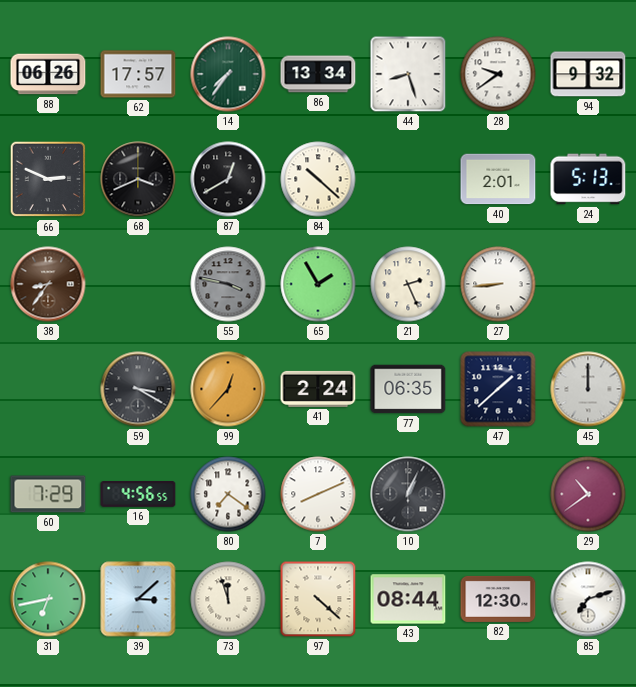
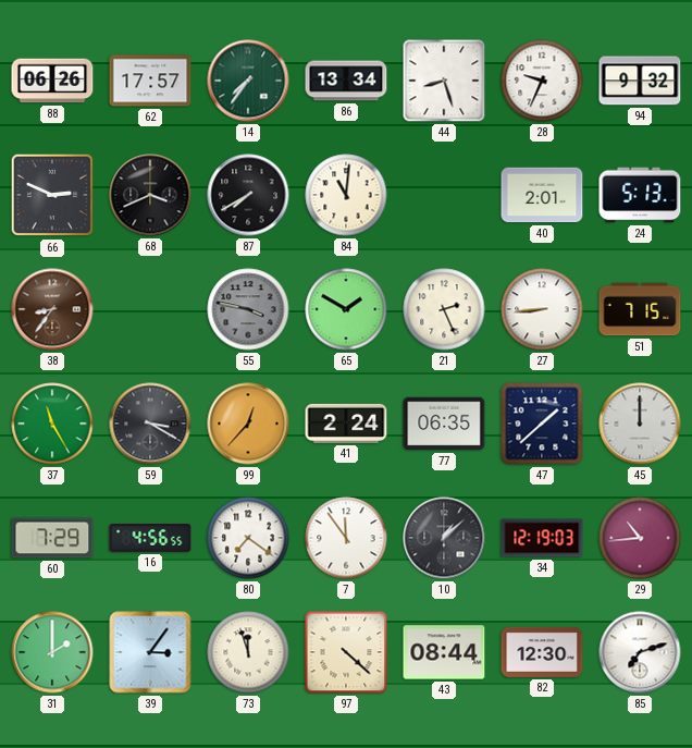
28: 9:39 -> 9:34
87: 12:40 -> 7:40
84: 10:22 -> 11:01
65: 1:55 -> 1:50
51: none -> 7:15
37: none -> 11:25
7: 8:11 -> 11:54
10: 1:04 -> 1:08
34: none -> 12:19
29: 10:39 -> 10:44
31: 6:43 -> 2:00
39: 3:08 -> 3:06
